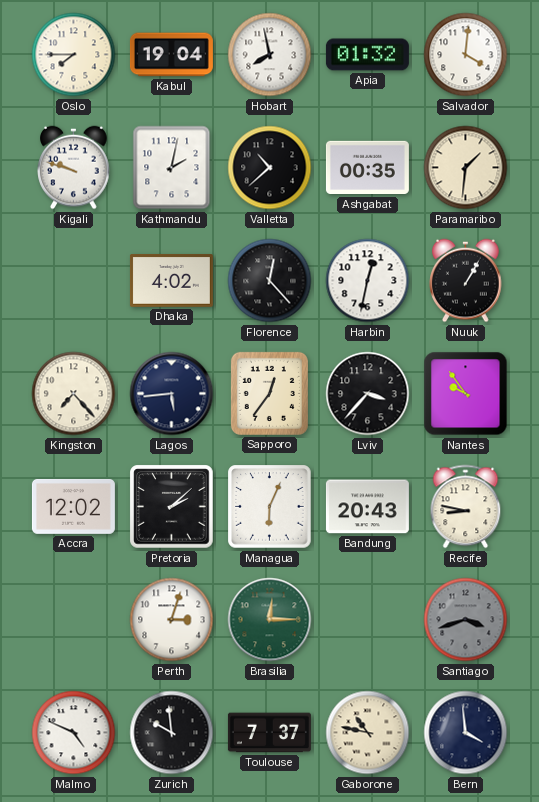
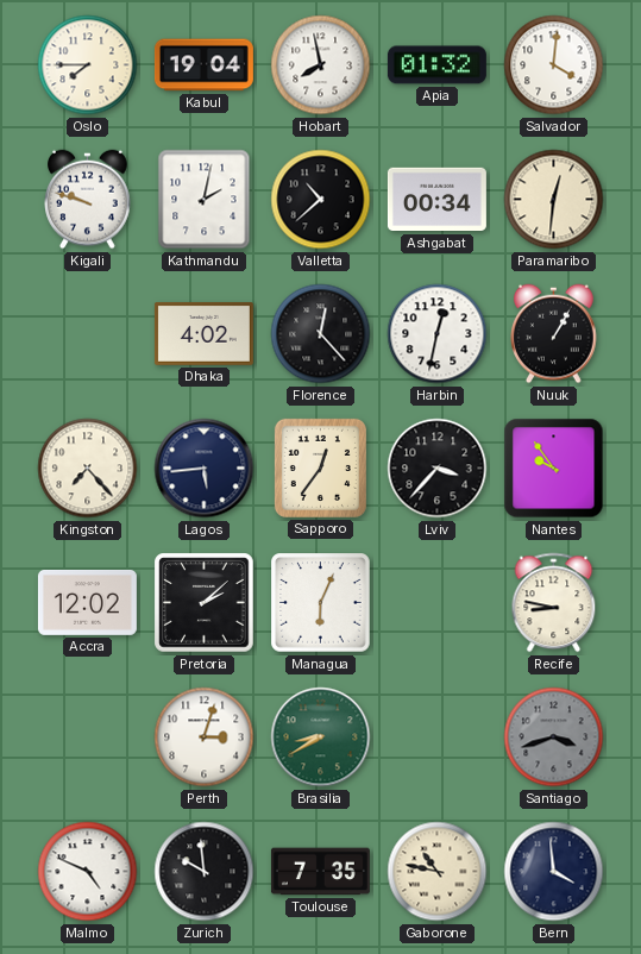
Ashgabat: 00:35 -> 00:34
Paramaribo: 1:31 -> 12:31
Bandung: 20:43 -> none
Brasilia: 12:15 -> 8:40
Toulouse: 7:37 -> 7:35
